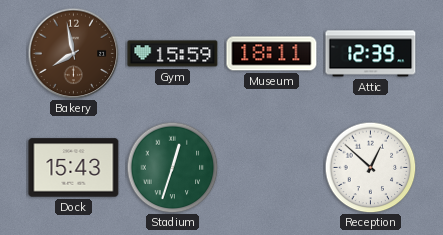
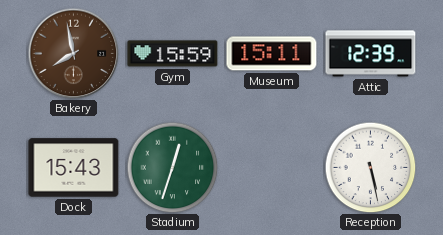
Museum: 18:11 -> 15:11
Reception: 12:52 -> 5:28
